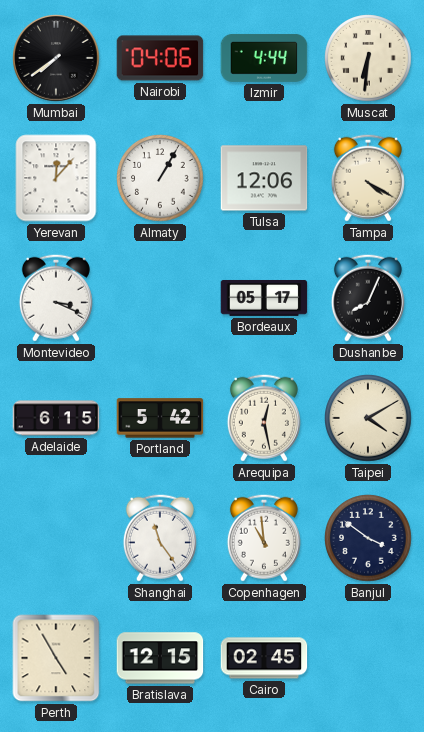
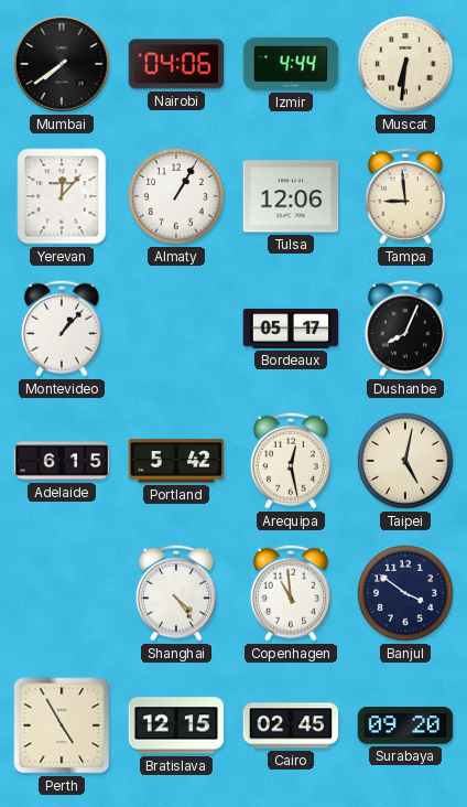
Tampa: 4:20 -> 8:59
Montevideo: 3:19 -> 1:07
Taipei: 4:10 -> 5:02
Shanghai: 11:24 -> 4:24
Surabaya: none -> 09:20
